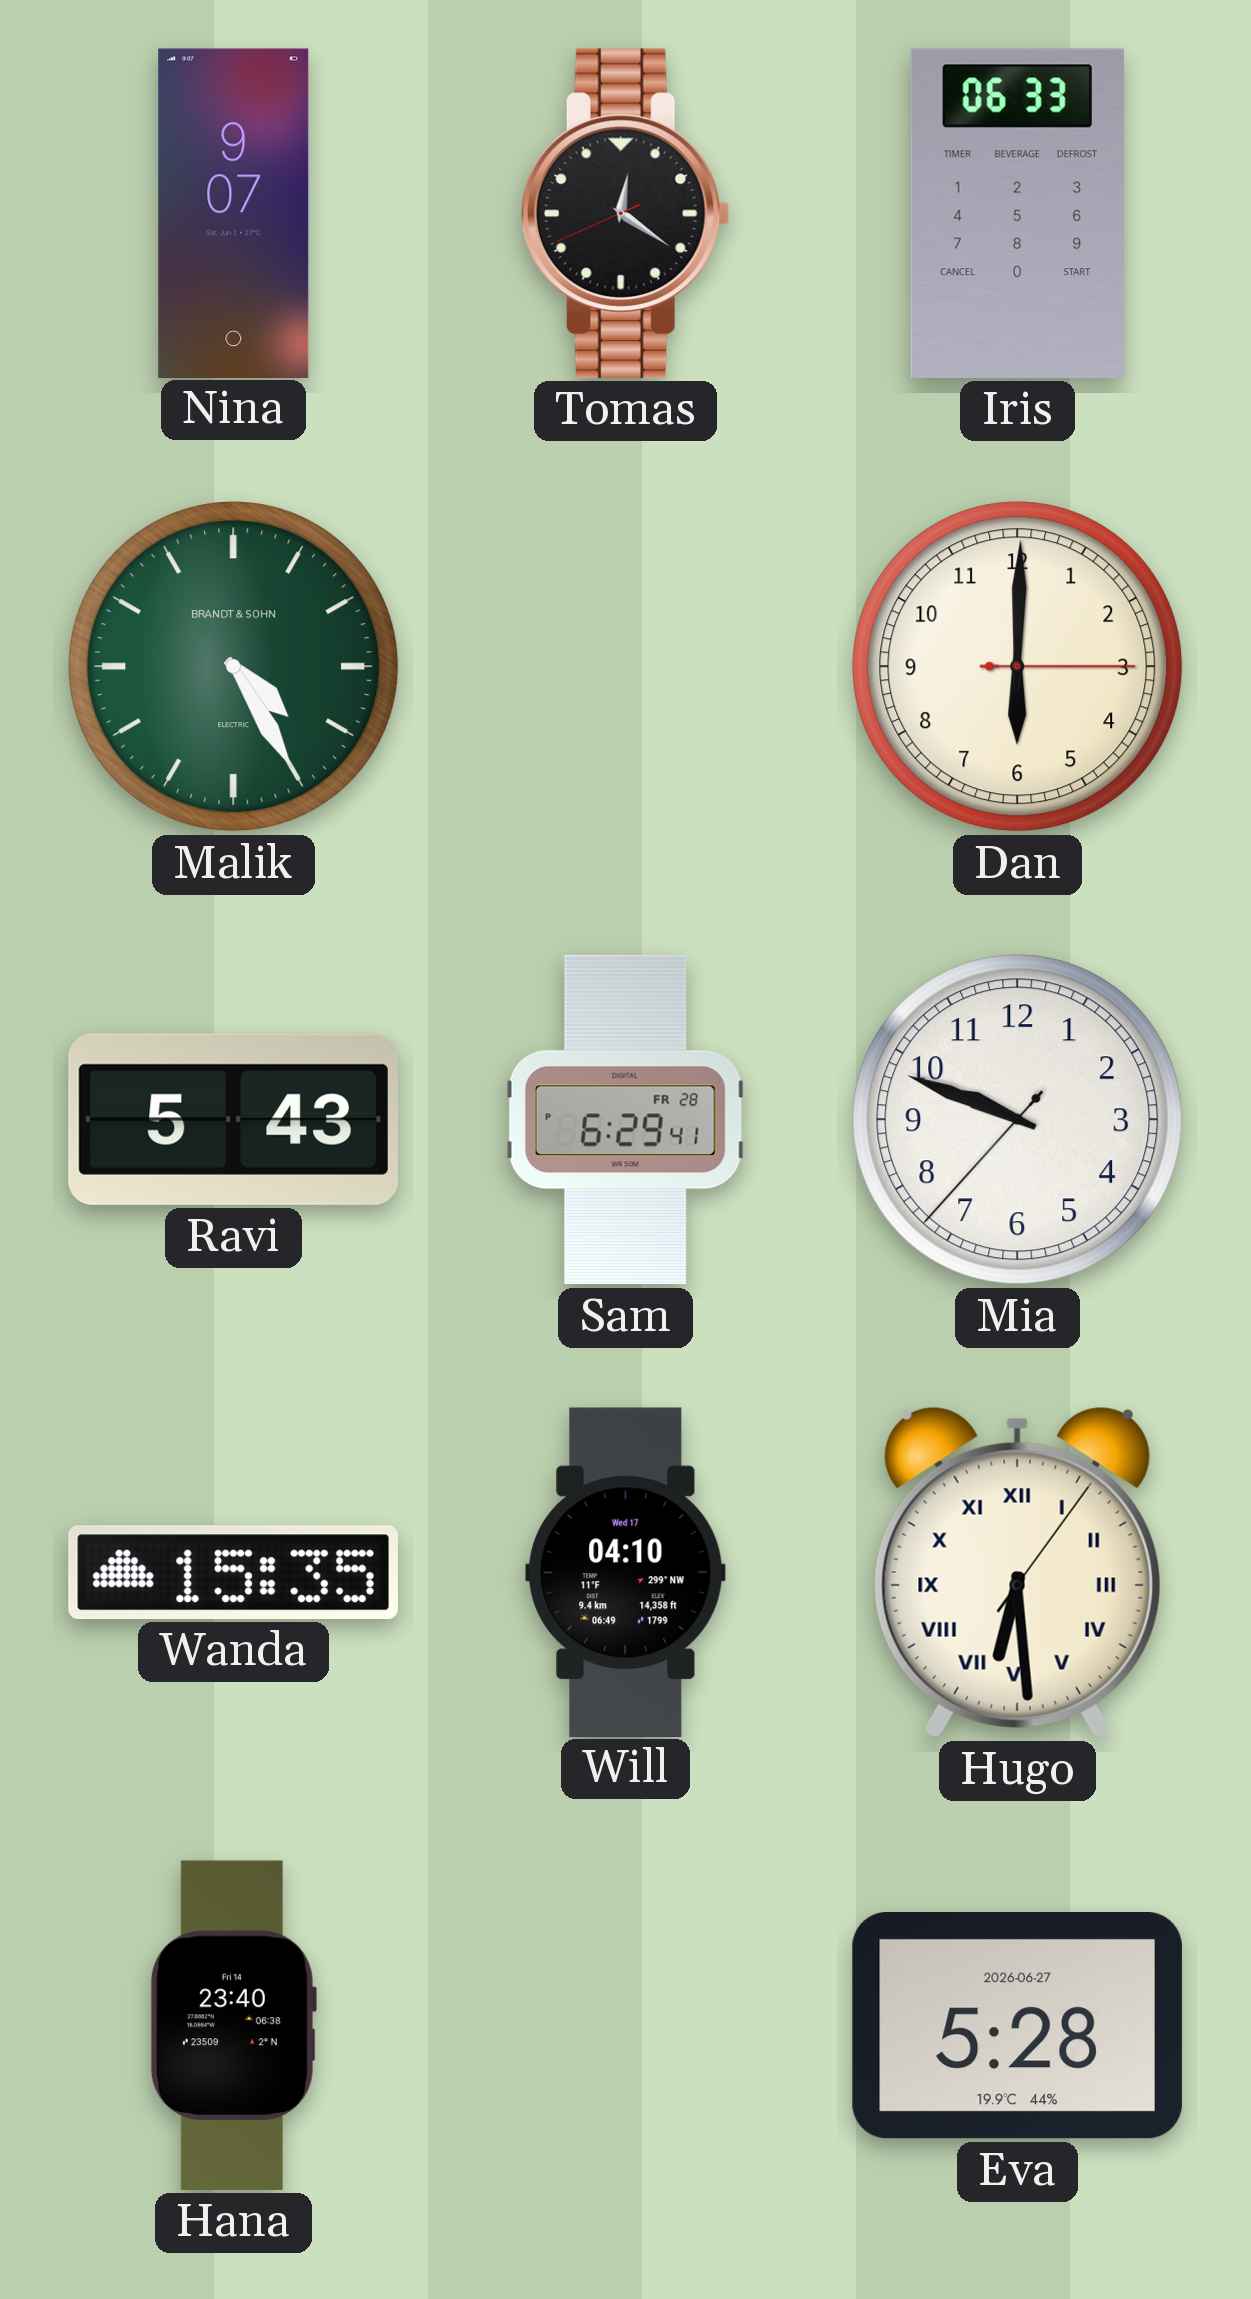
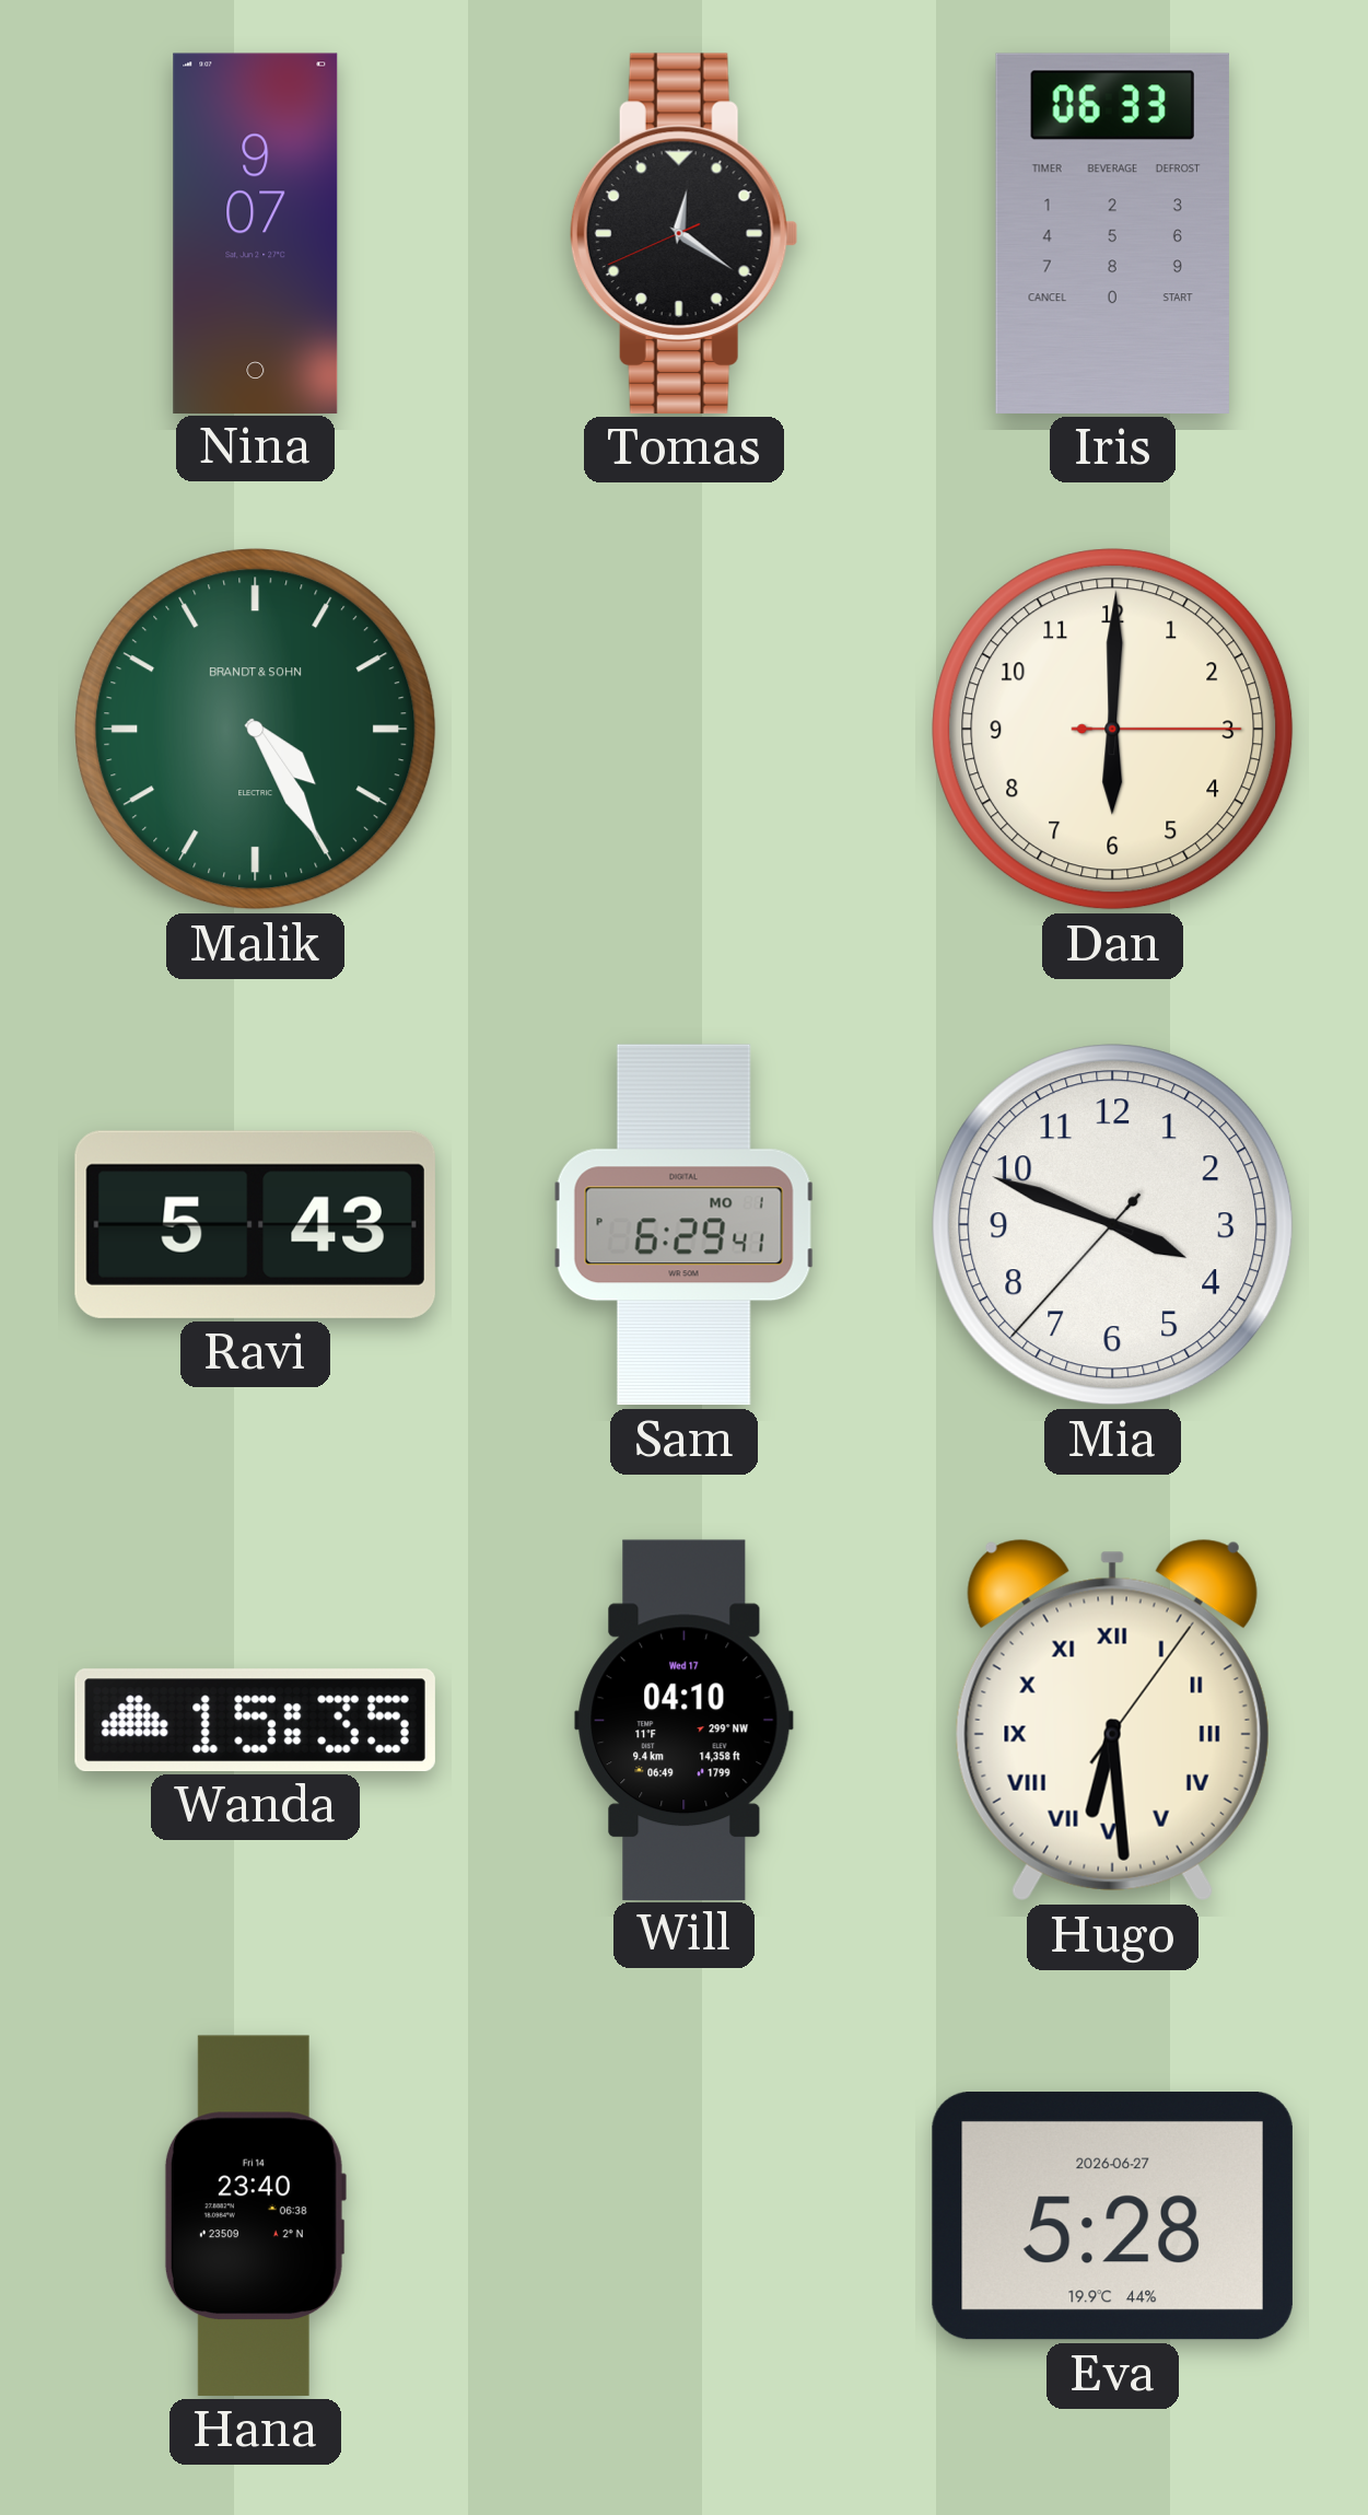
Sam date: FR 28 -> MO 1
Mia: 9:48 -> 3:48
